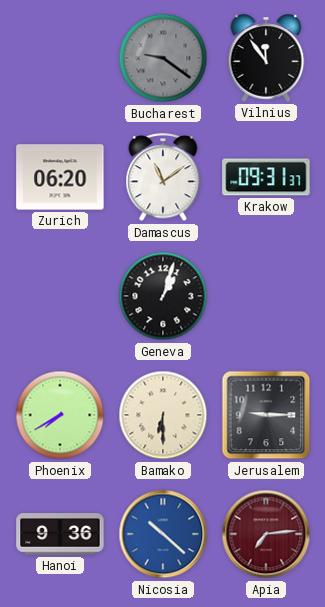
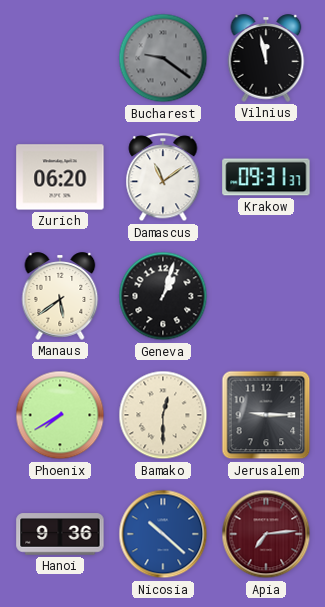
Vilnius: 11:54 -> 11:58
Manaus: none -> 5:39
Bamako: 6:30 -> 12:30
